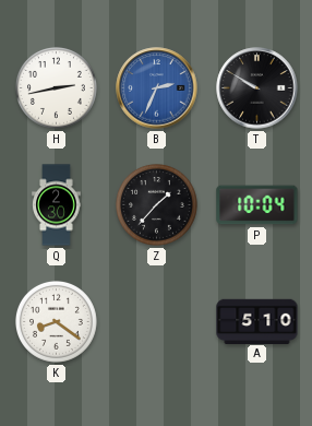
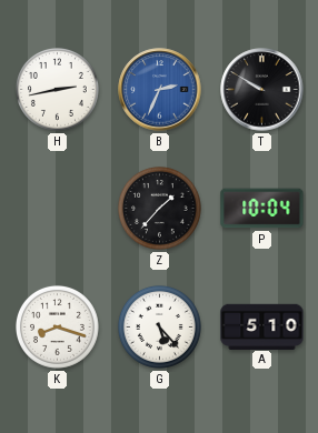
Q: 2:30 -> none
K: 8:21 -> 8:18
G: none -> 5:23
